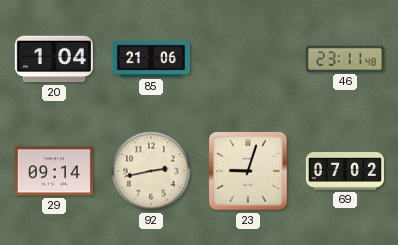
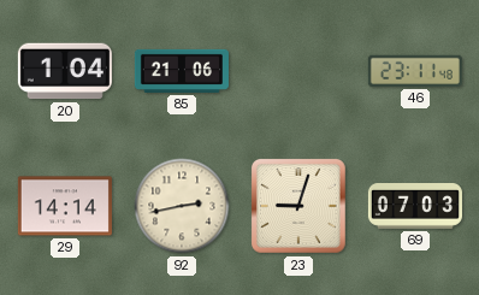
29: 09:14 -> 14:14
69: 07:02 -> 07:03
